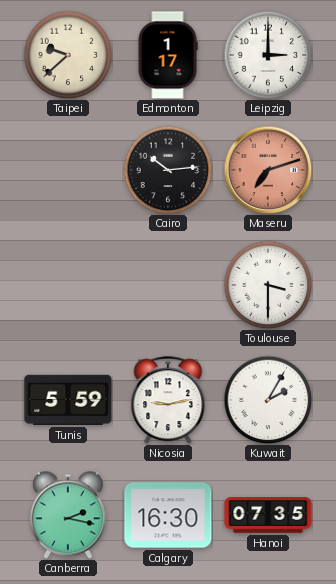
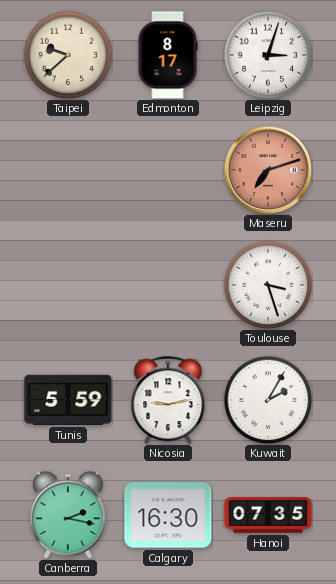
Edmonton: 1:17 -> 8:17
Leipzig: 3:00 -> 3:03
Cairo: 10:14 -> none
Toulouse: 3:30 -> 3:27
